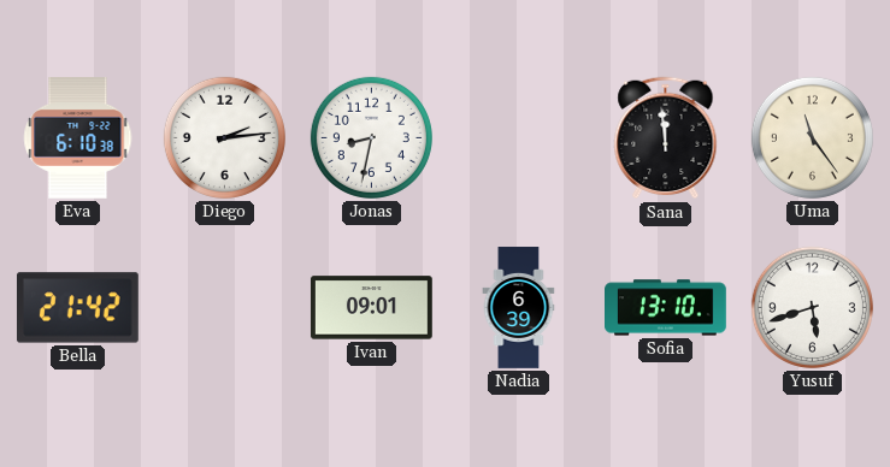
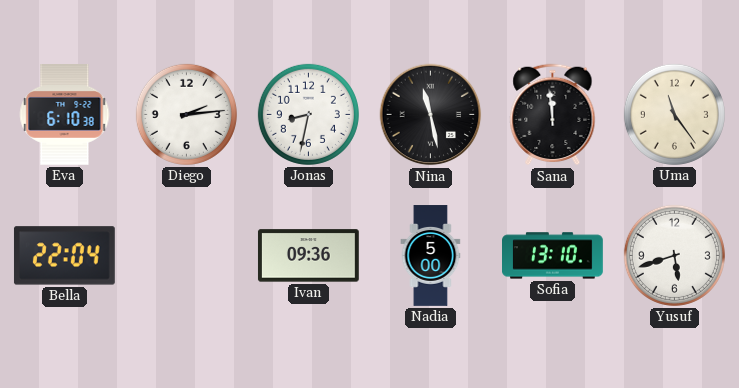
Nina: none -> 11:28
Bella: 21:42 -> 22:04
Ivan: 09:01 -> 09:36
Nadia: 6:39 -> 5:00
